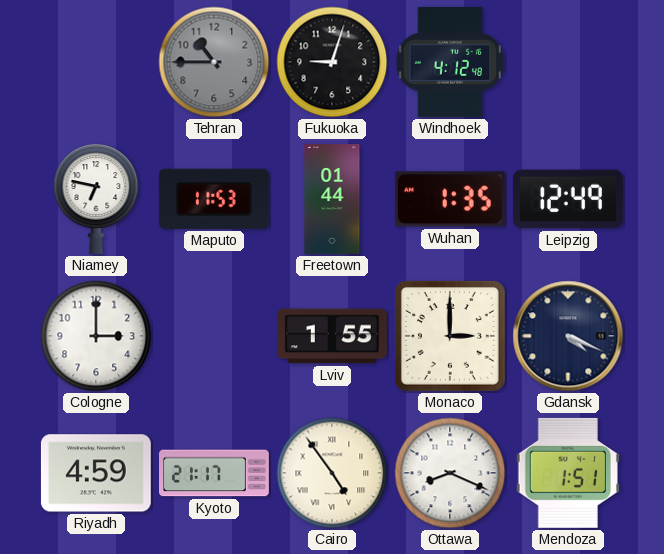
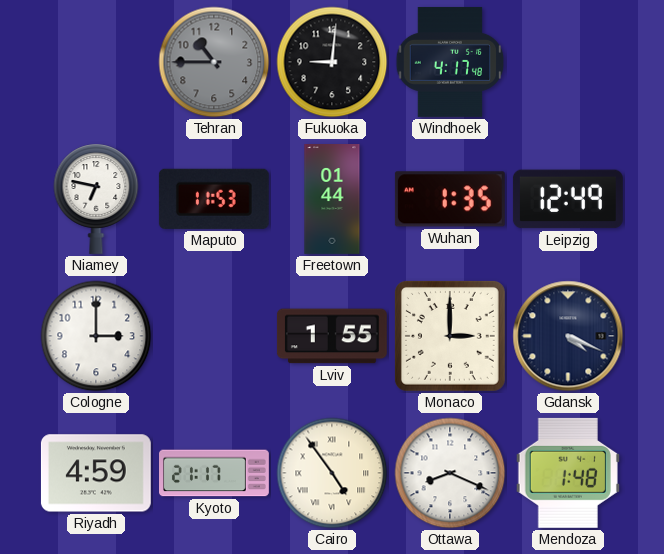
Fukuoka: 9:03 -> 9:01
Windhoek: 4:12 -> 4:17
Mendoza: 1:51 -> 1:48
